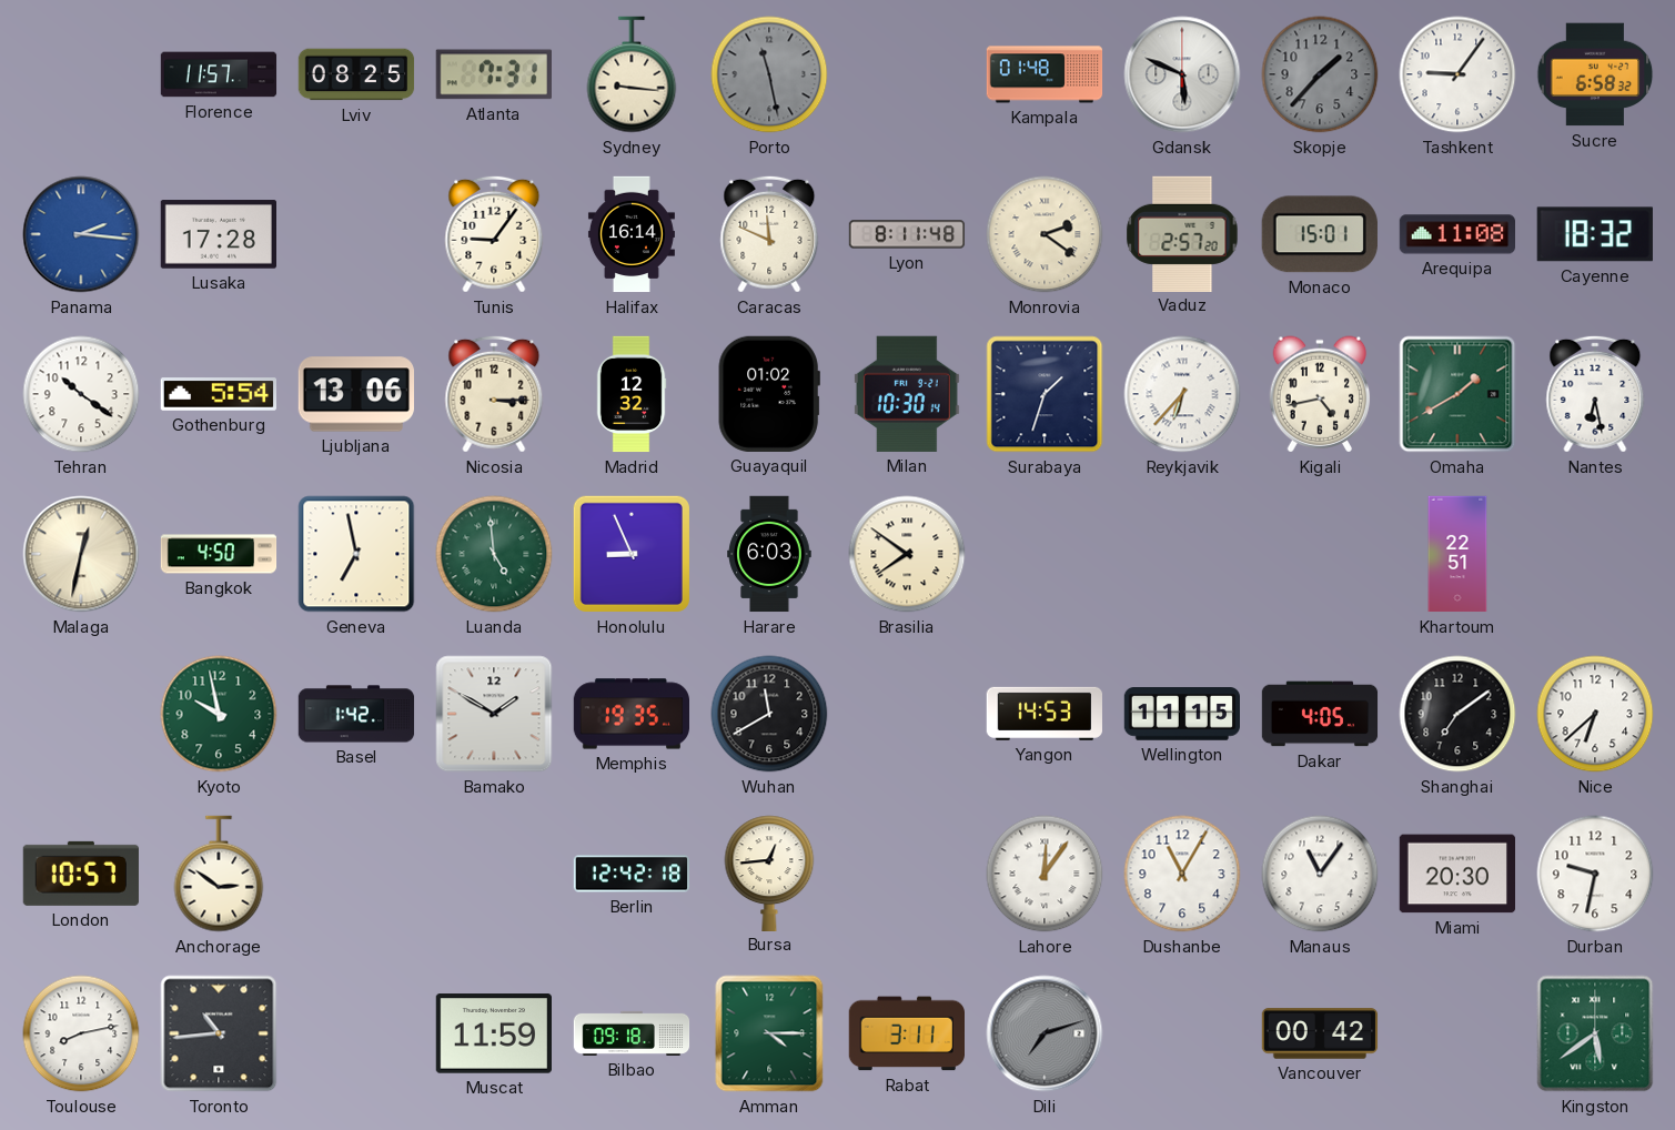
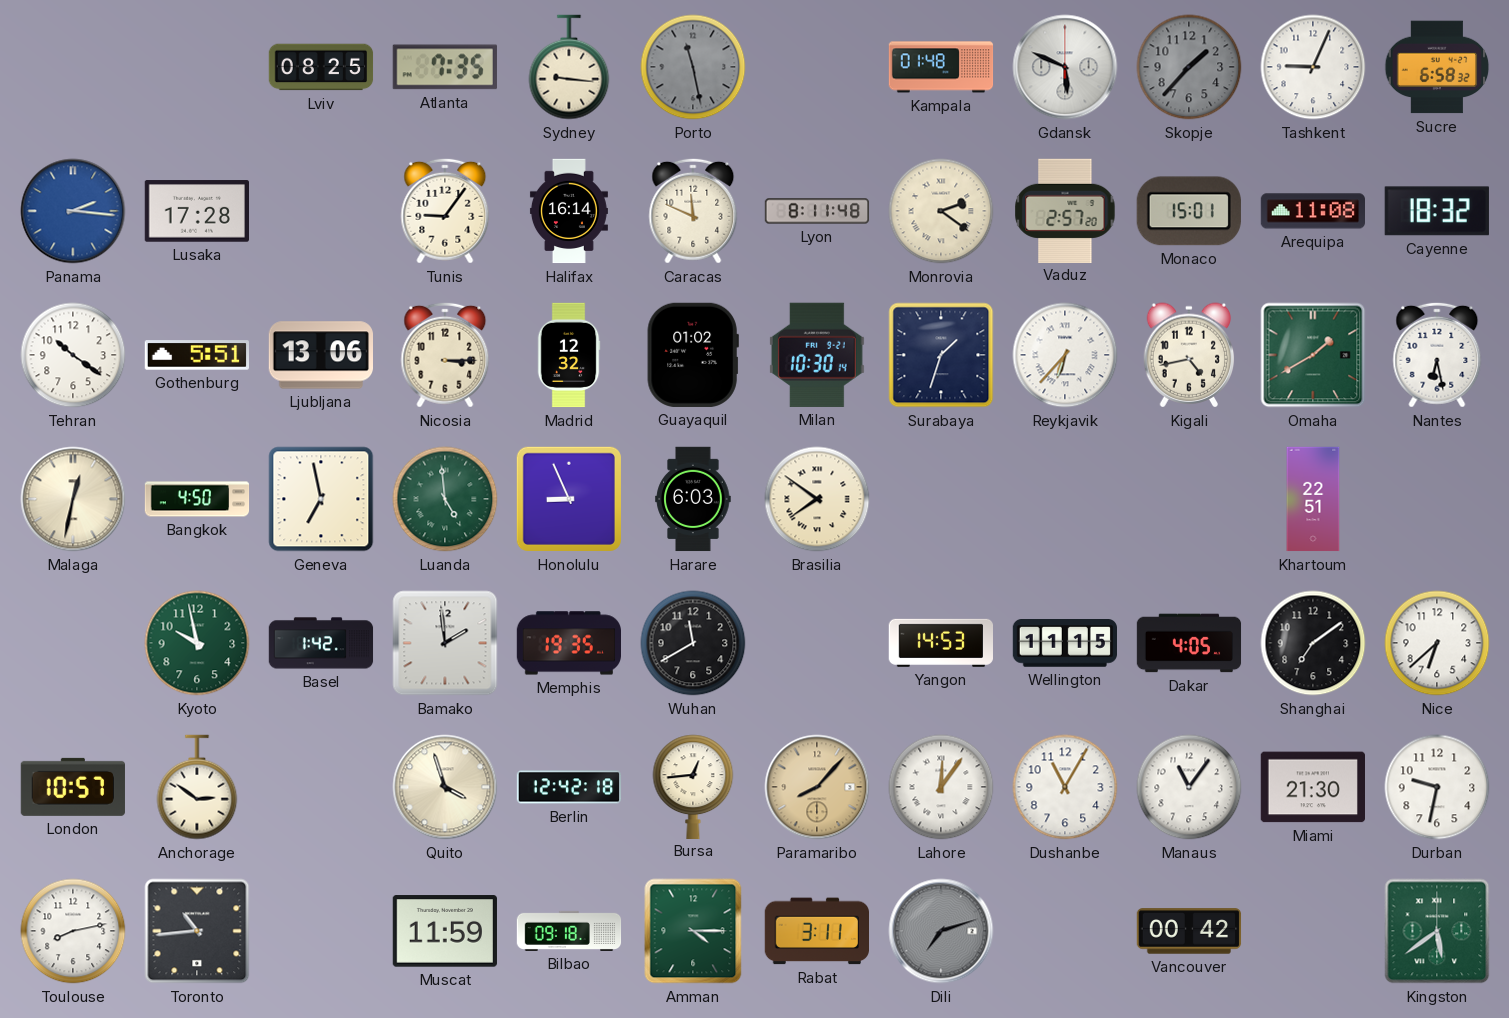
Florence: 11:57 -> none
Atlanta: 7:31 -> 7:35
Tashkent: 9:06 -> 9:04
Gothenburg: 5:54 -> 5:51
Bamako: 1:50 -> 1:59
Quito: none -> 3:57
Paramaribo: none -> 8:07
Miami: 20:30 -> 21:30
